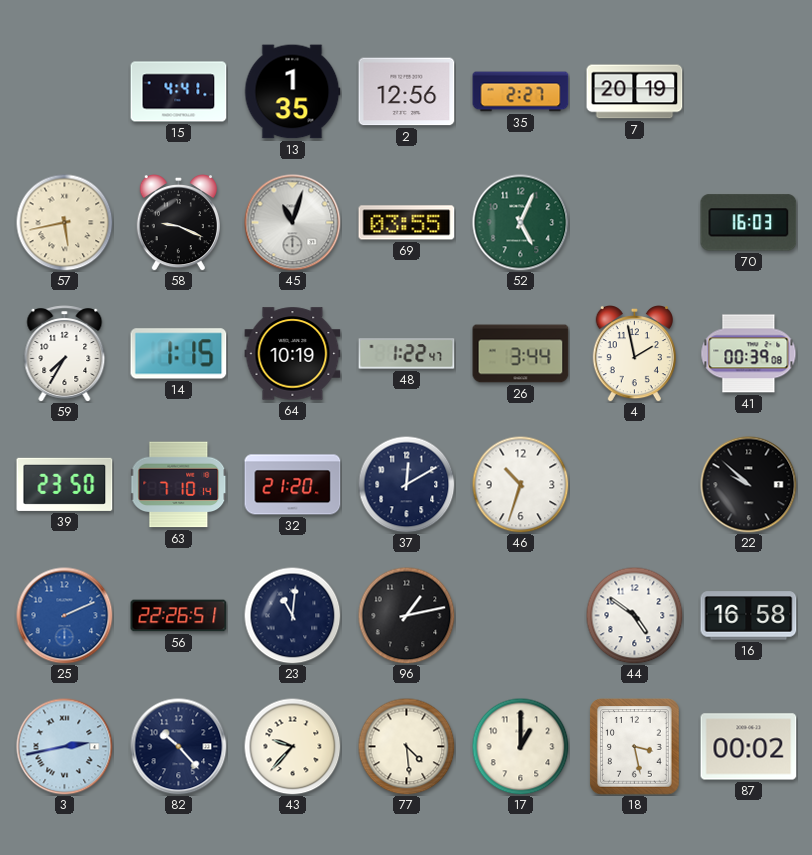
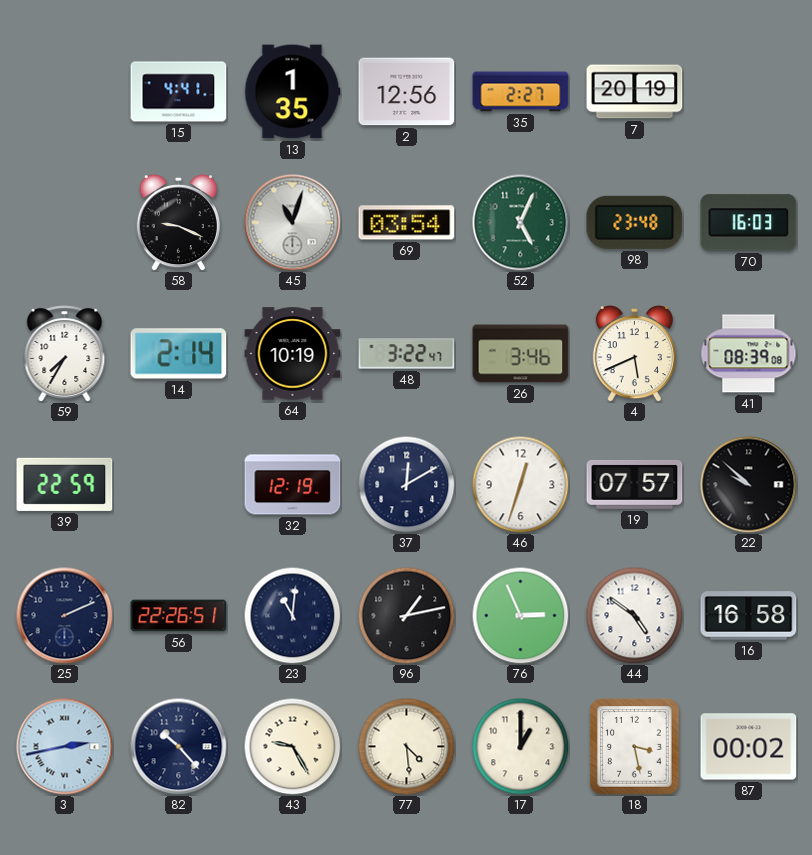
57: 5:43 -> none
69: 03:55 -> 03:54
98: none -> 23:48
14: 1:15 -> 2:14
48: 1:22 -> 3:22
26: 3:44 -> 3:46
4: 1:58 -> 5:41
41: 00:39 -> 08:39
39: 23:50 -> 22:59
63: 7:10 -> none
32: 21:20 -> 12:19
46: 10:33 -> 12:33
19: none -> 07:57
25 dial: blue -> navy
76: none -> 2:56
43: 9:37 -> 9:25
